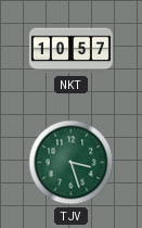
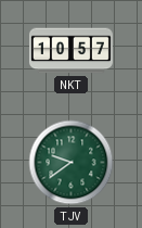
TJV: 3:27 -> 9:39
